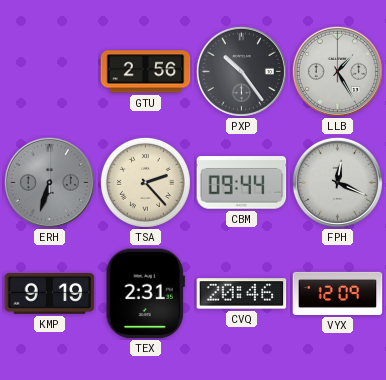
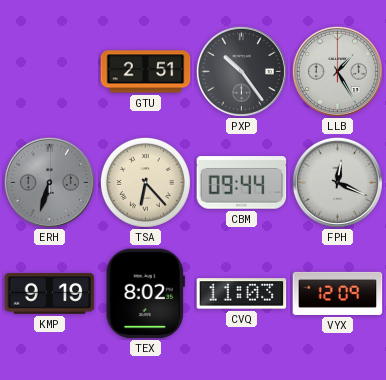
GTU: 2:56 -> 2:51
TSA: 2:23 -> 6:23
TEX: 2:31 -> 8:02
CVQ: 20:46 -> 11:03
